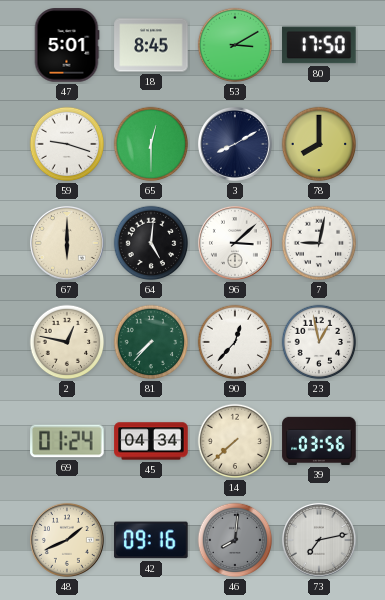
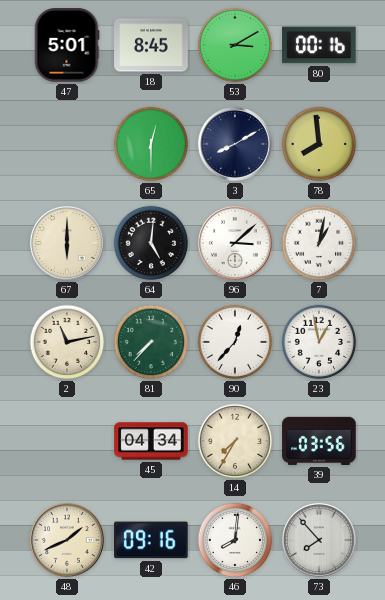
80: 17:50 -> 00:16
59: 9:18 -> none
78: 8:00 -> 7:59
7: 9:02 -> 1:02
2: 12:47 -> 11:13
69: 01:24 -> none
14: 7:38 -> 7:35
46 dial: grey -> white
73: 7:13 -> 7:53
